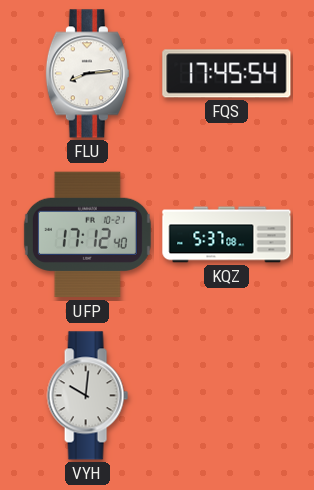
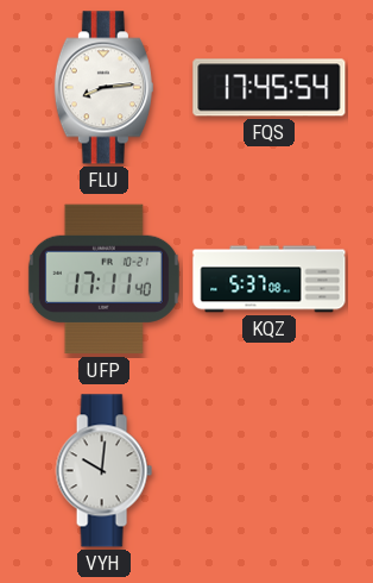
UFP: 17:12 -> 17:11
